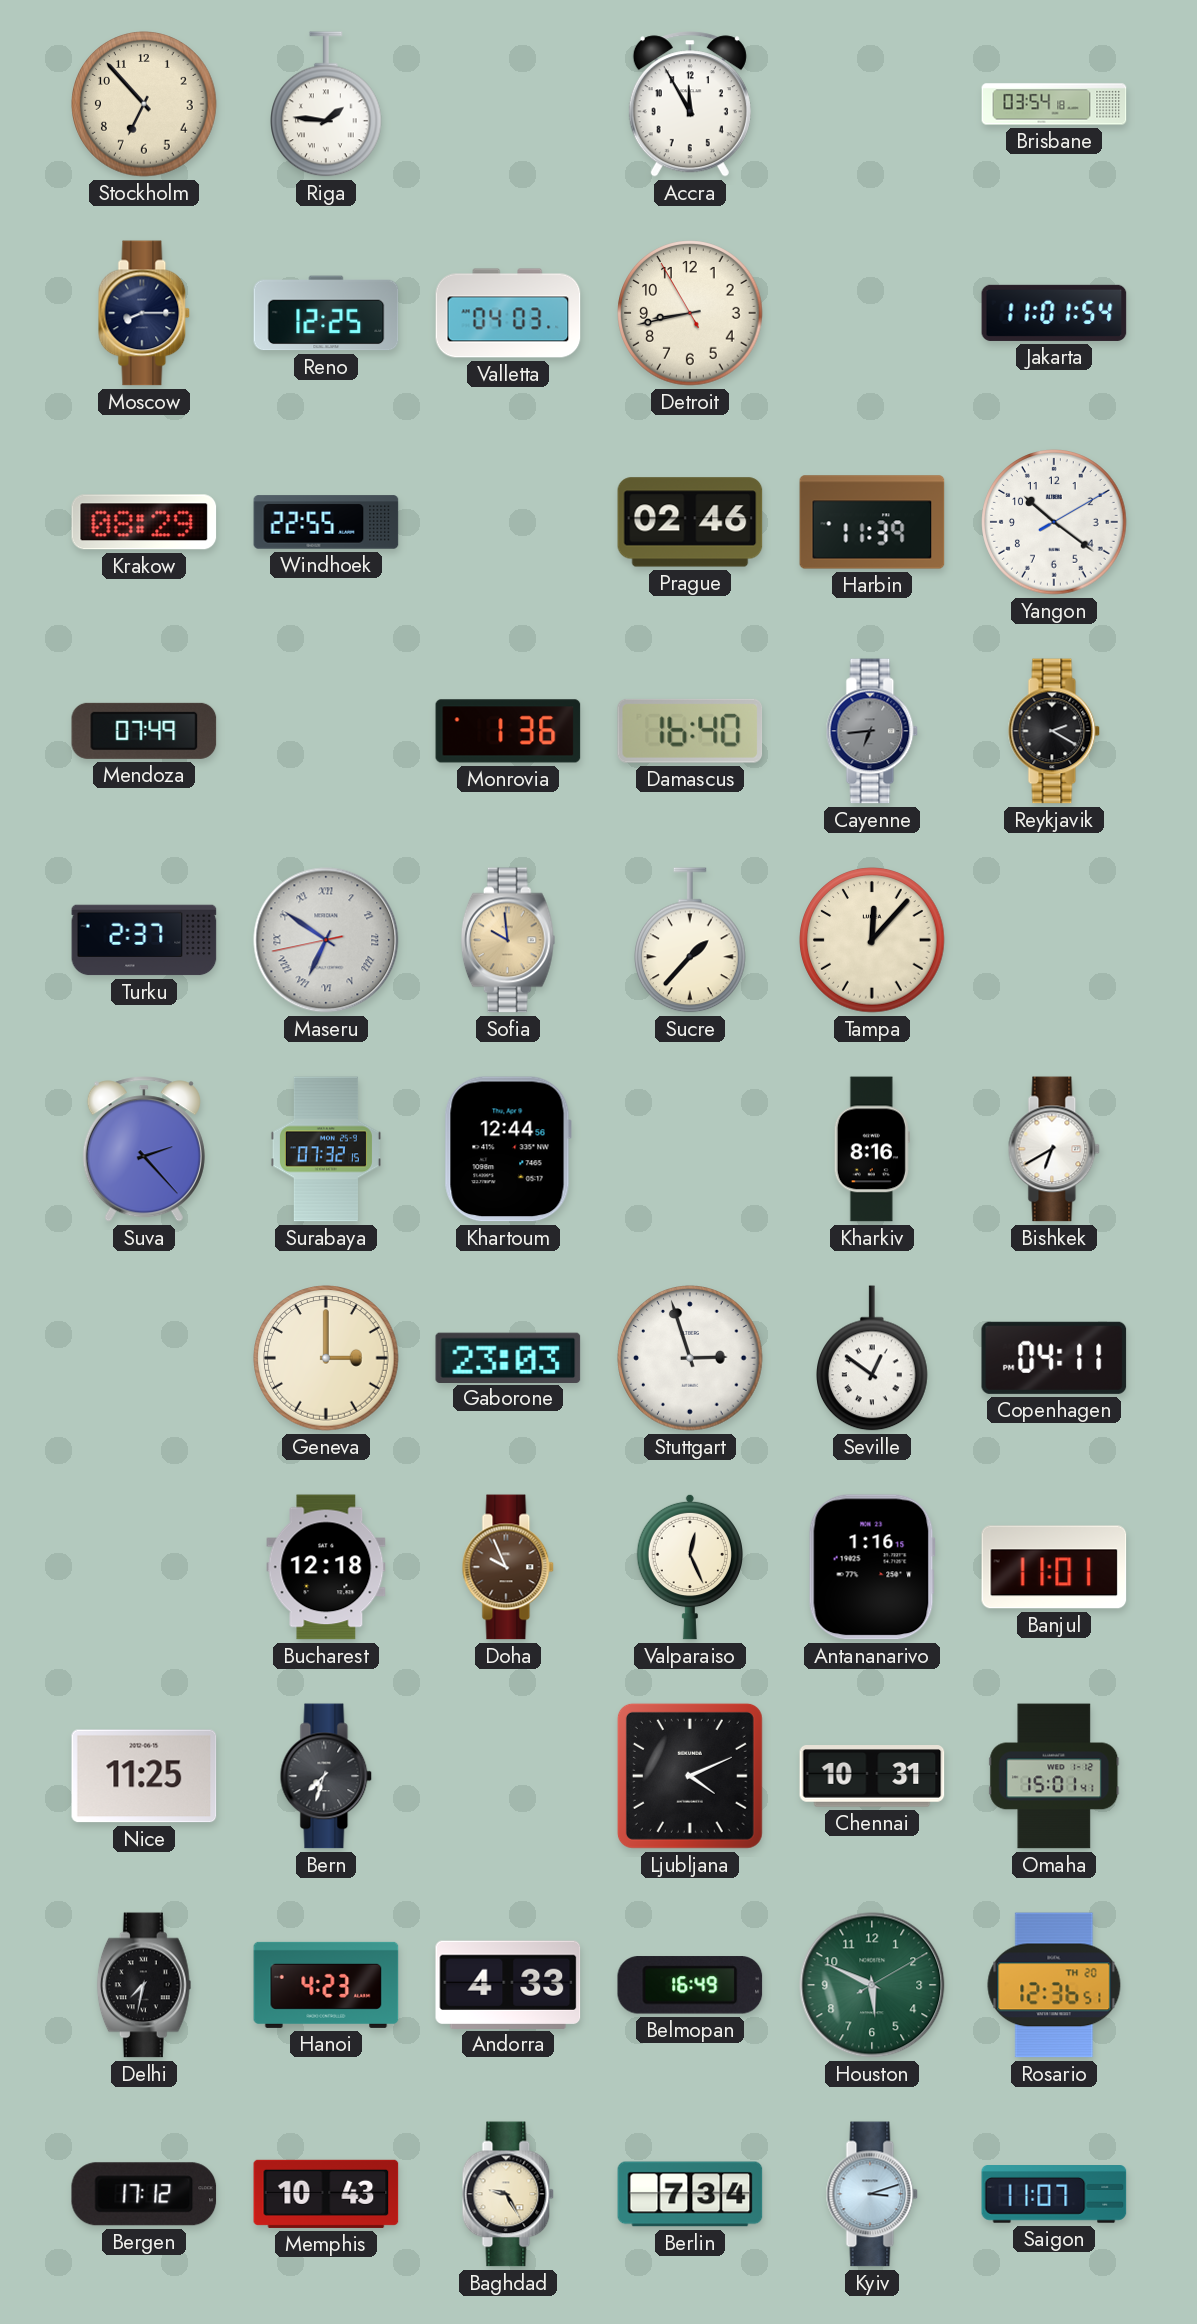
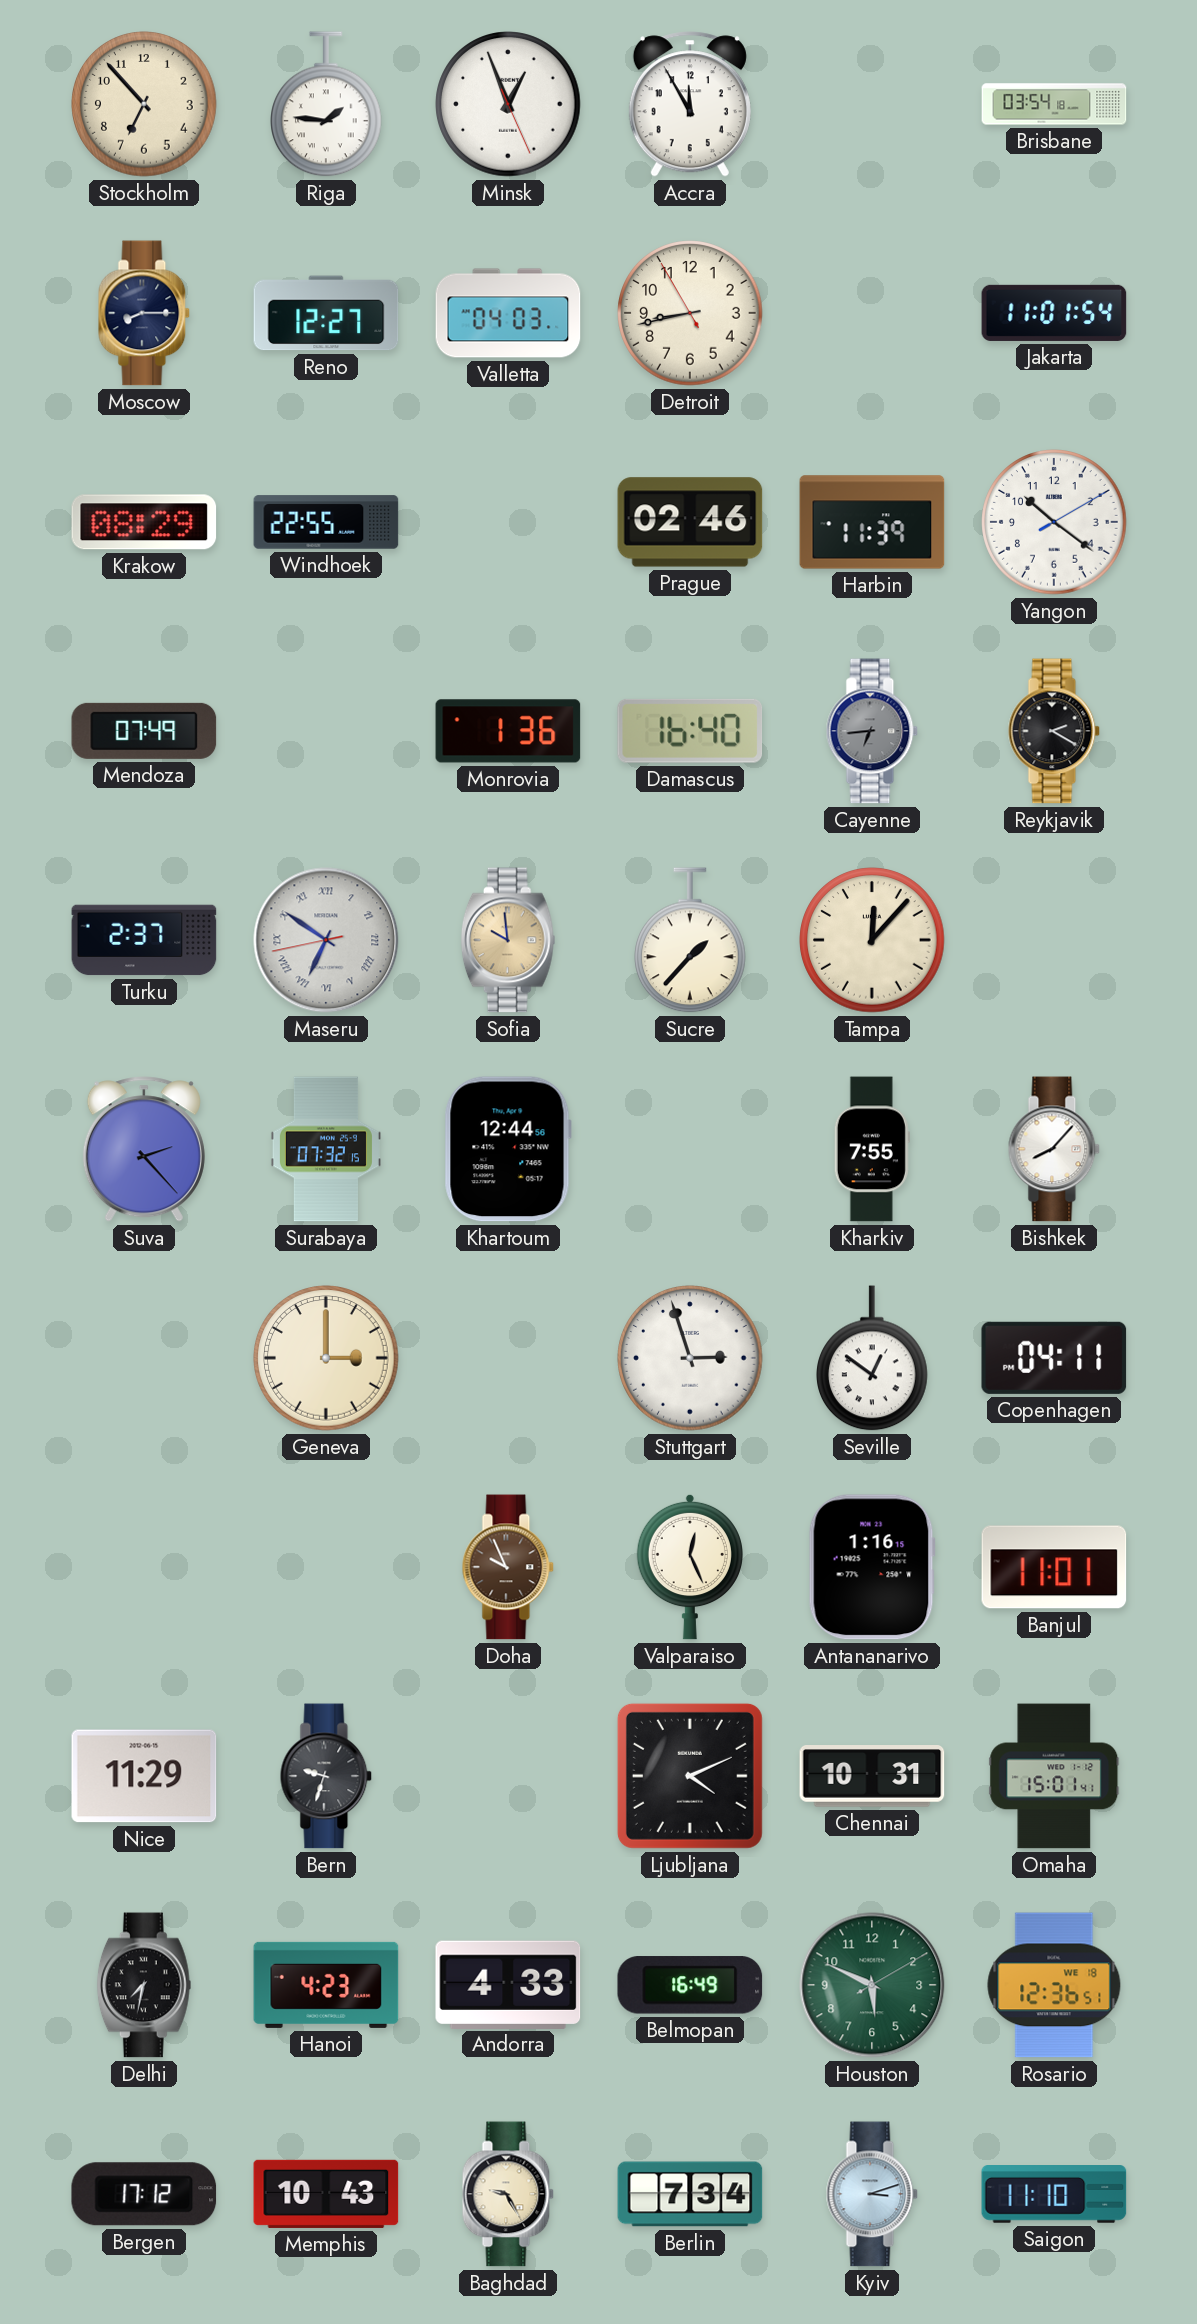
Minsk: none -> 12:56
Reno: 12:25 -> 12:27
Kharkiv: 8:16 -> 7:55
Bishkek: 6:40 -> 8:07
Gaborone: 23:03 -> none
Bucharest: 12:18 -> none
Nice: 11:25 -> 11:29
Bern: 7:33 -> 9:33
Rosario date: TH 20 -> WE 18
Saigon: 11:07 -> 11:10
